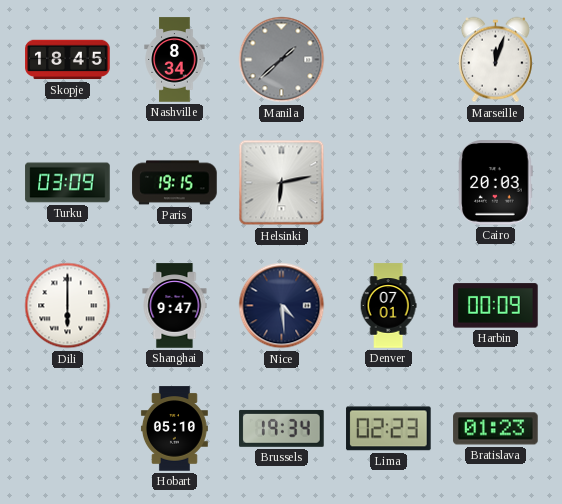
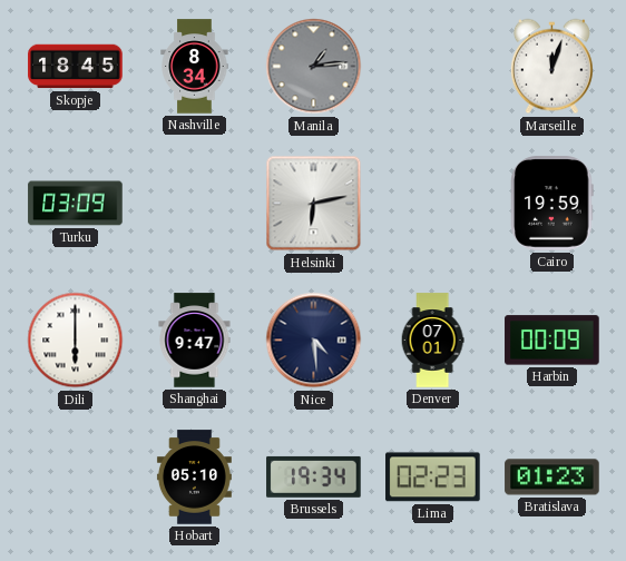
Manila: 1:38 -> 1:14
Paris: 19:15 -> none
Cairo: 20:03 -> 19:59
